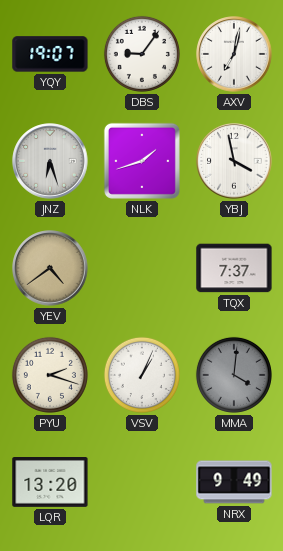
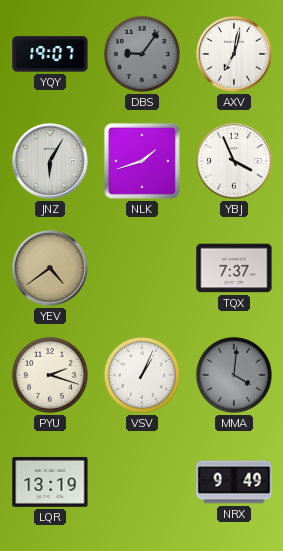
DBS dial: white -> grey
JNZ: 6:27 -> 6:05
YBJ: 3:58 -> 3:56
LQR: 13:20 -> 13:19
